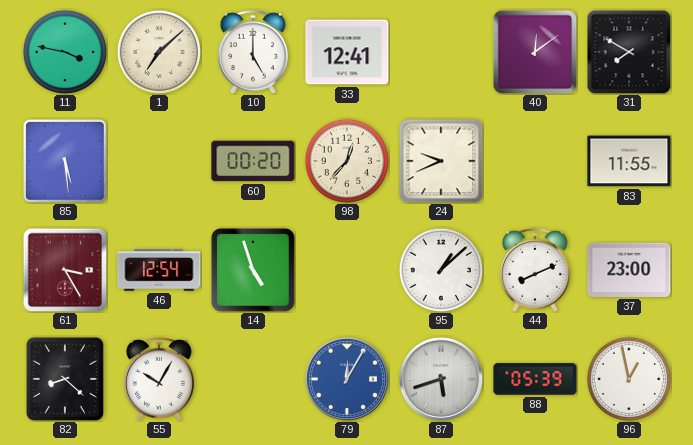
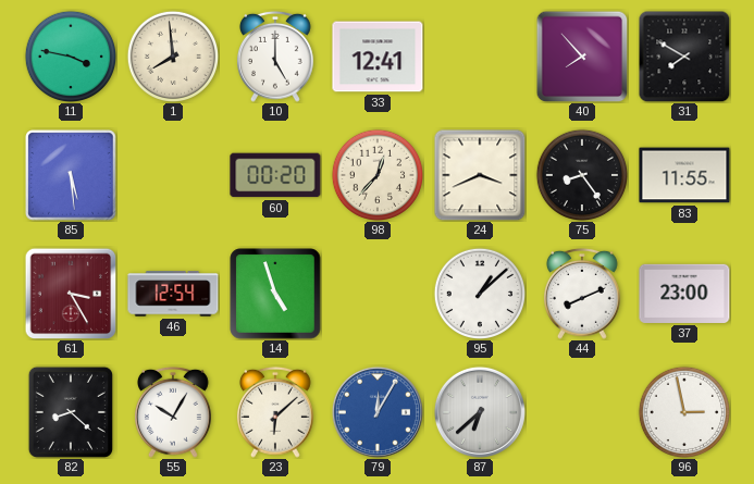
1: 7:08 -> 7:59
40: 12:09 -> 7:53
24: 9:41 -> 3:41
75: none -> 8:24
23: none -> 6:08
87: 5:42 -> 6:38
88: 05:39 -> none
96: 12:58 -> 2:58
